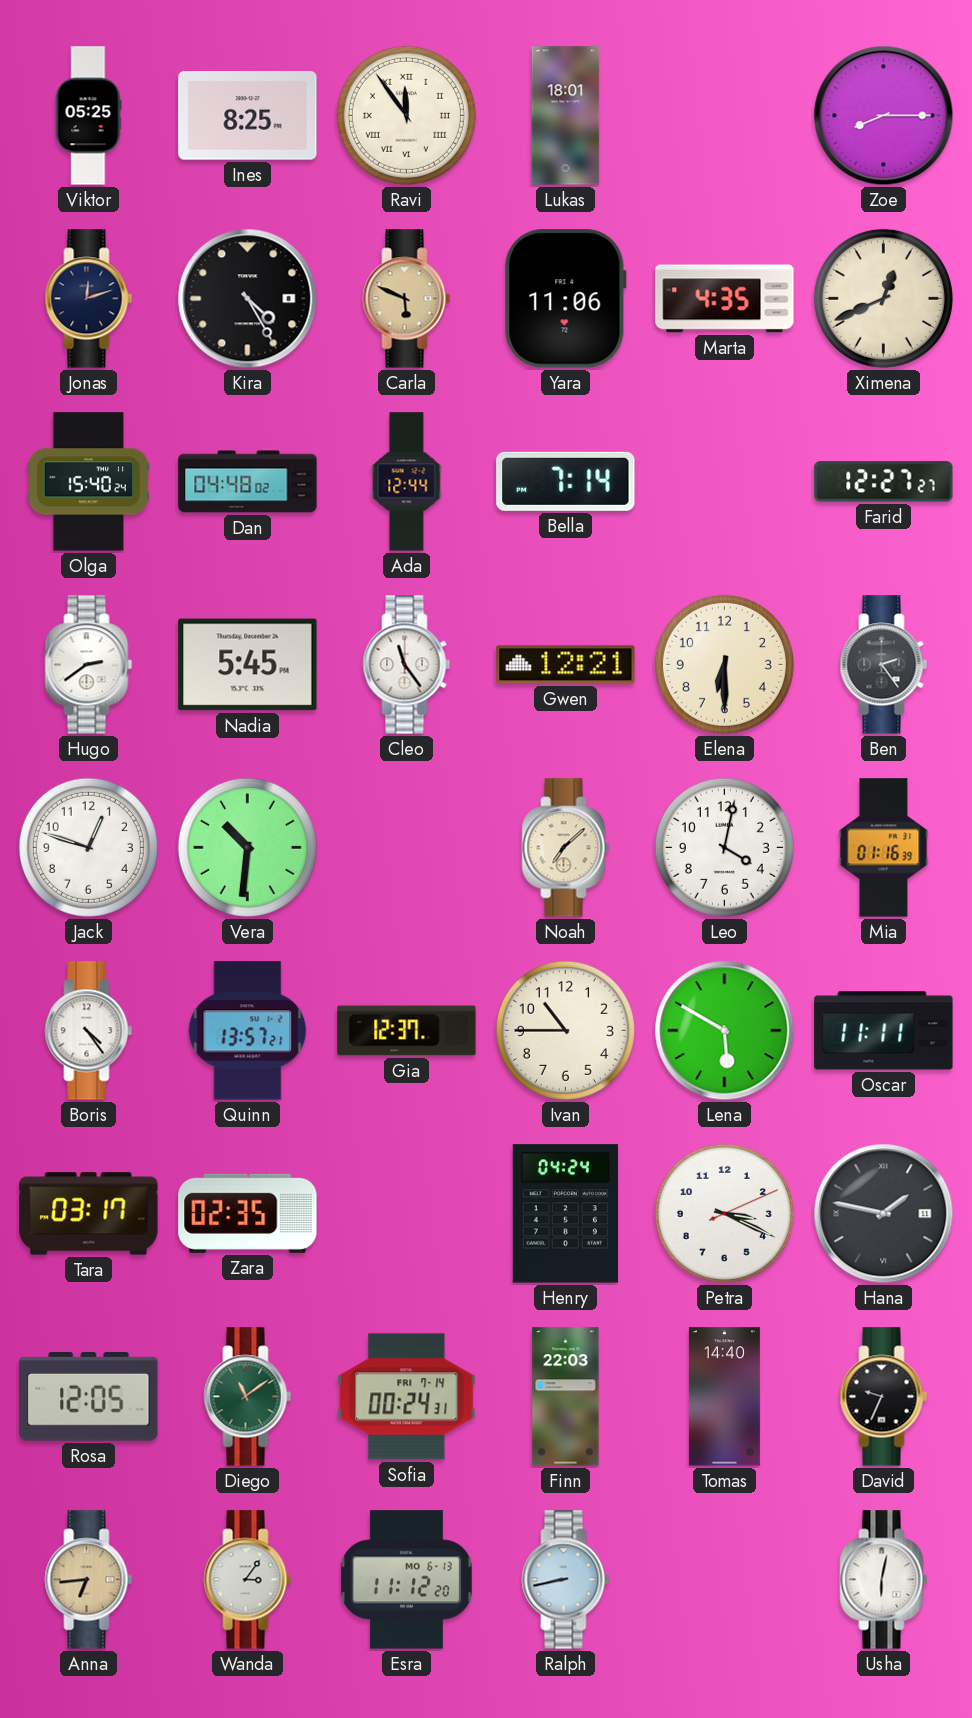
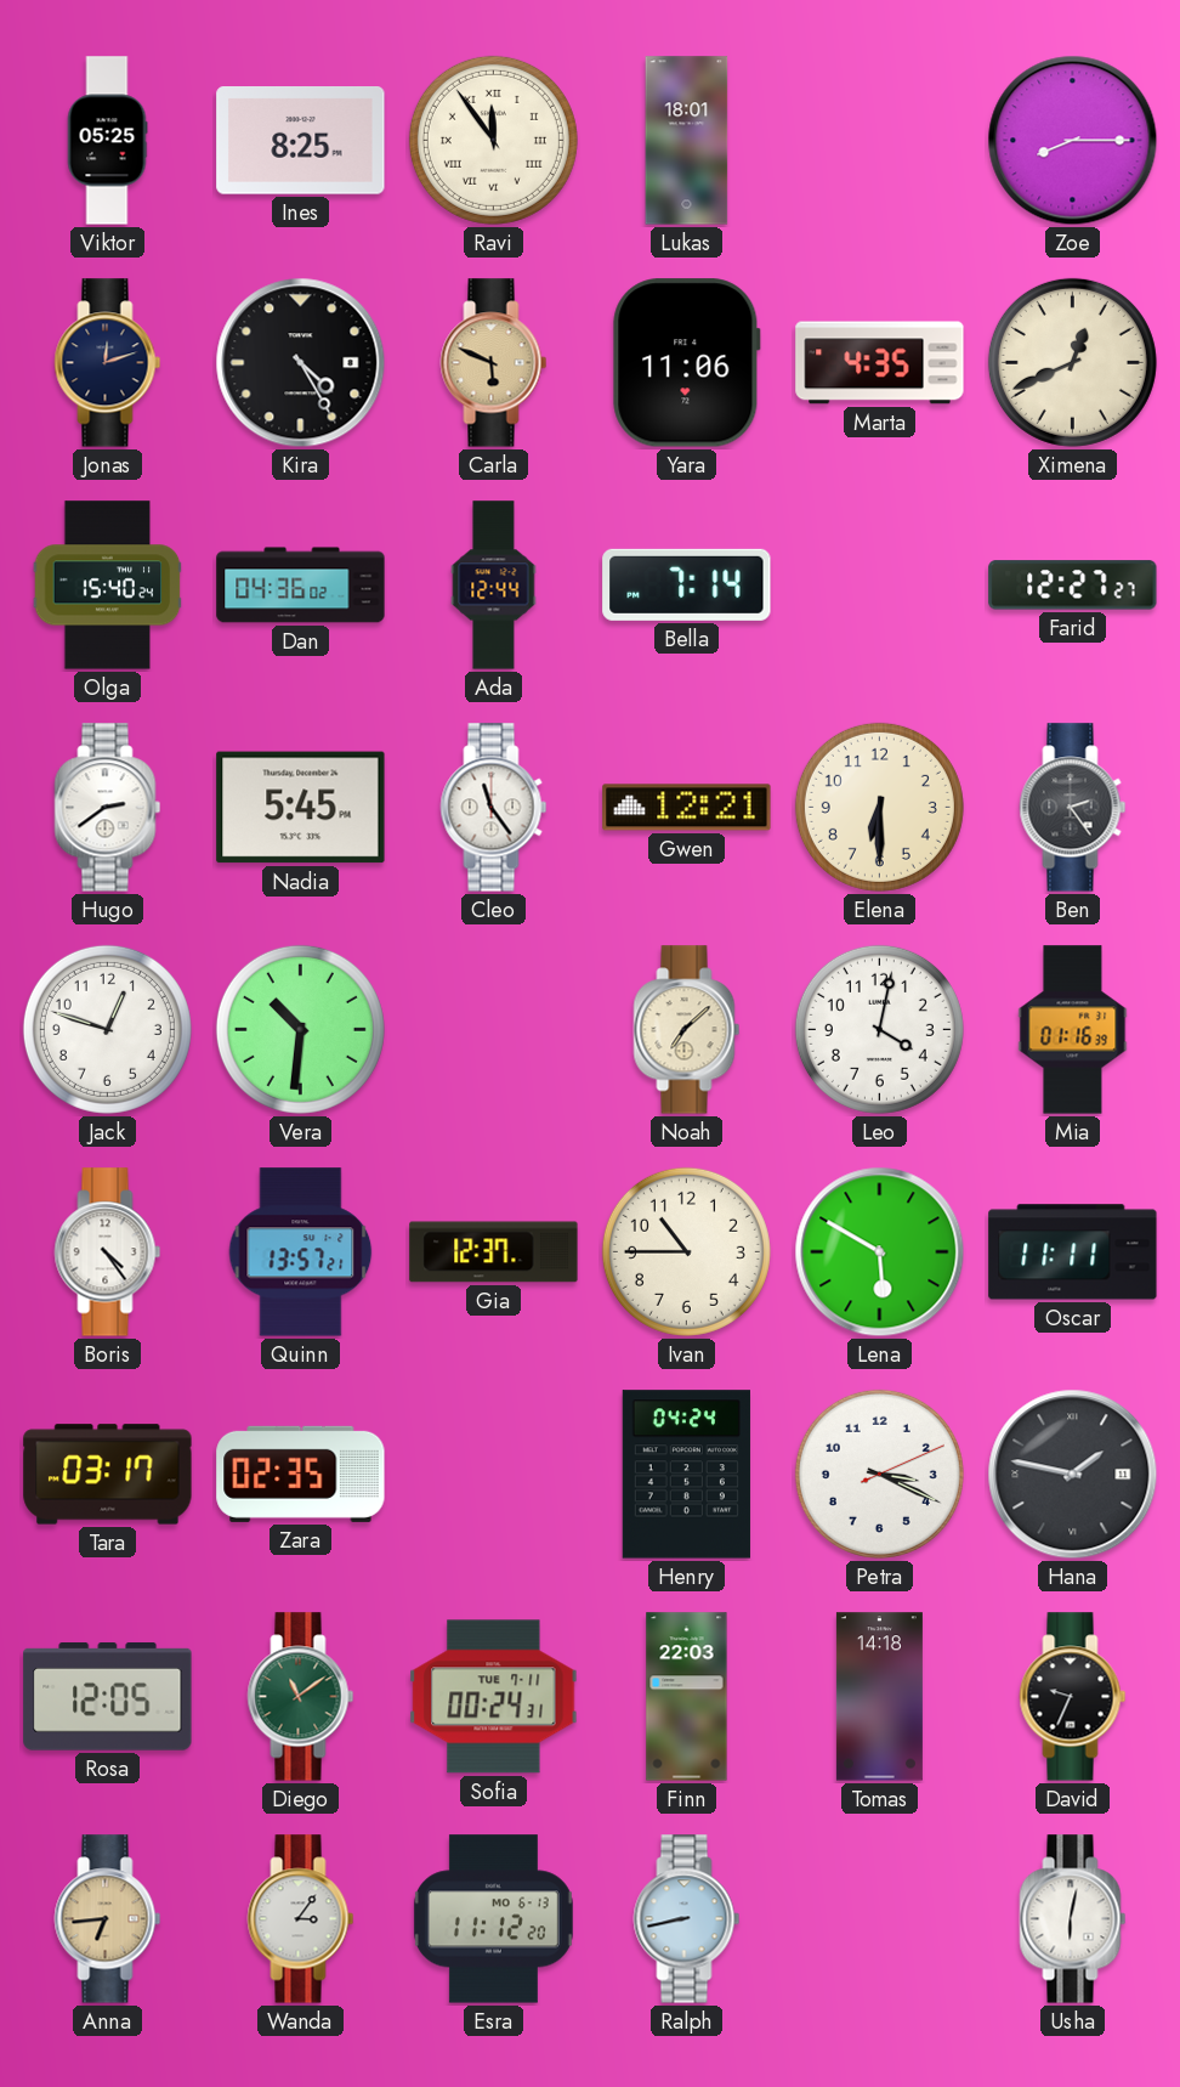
Dan: 04:48 -> 04:36
Sofia date: FRI 7-14 -> TUE 7-11
Tomas: 14:40 -> 14:18
